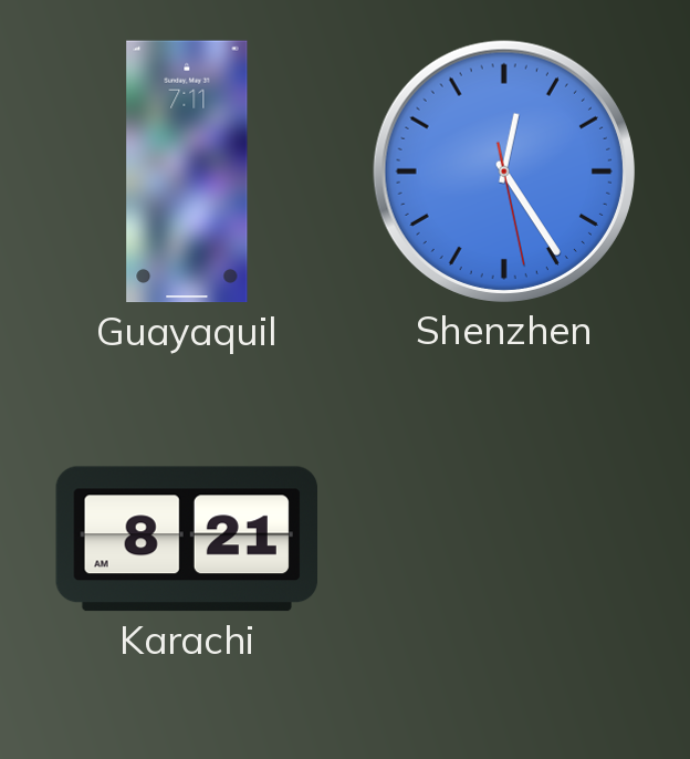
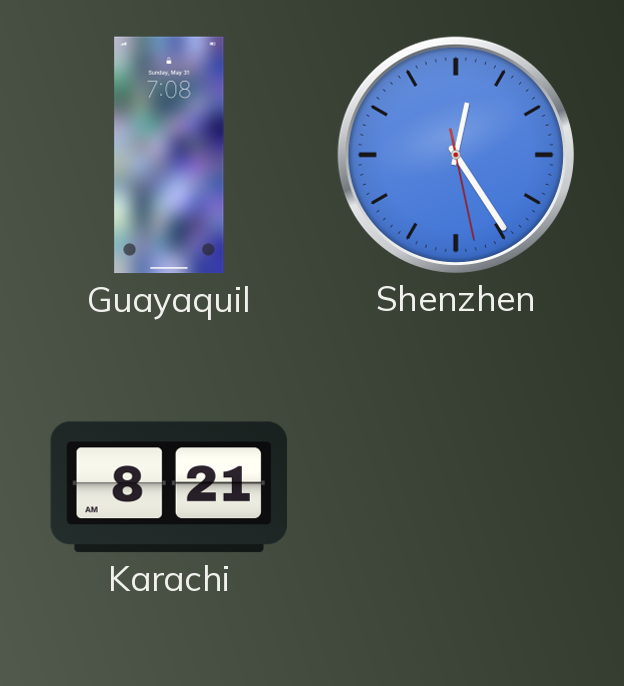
Guayaquil: 7:11 -> 7:08
